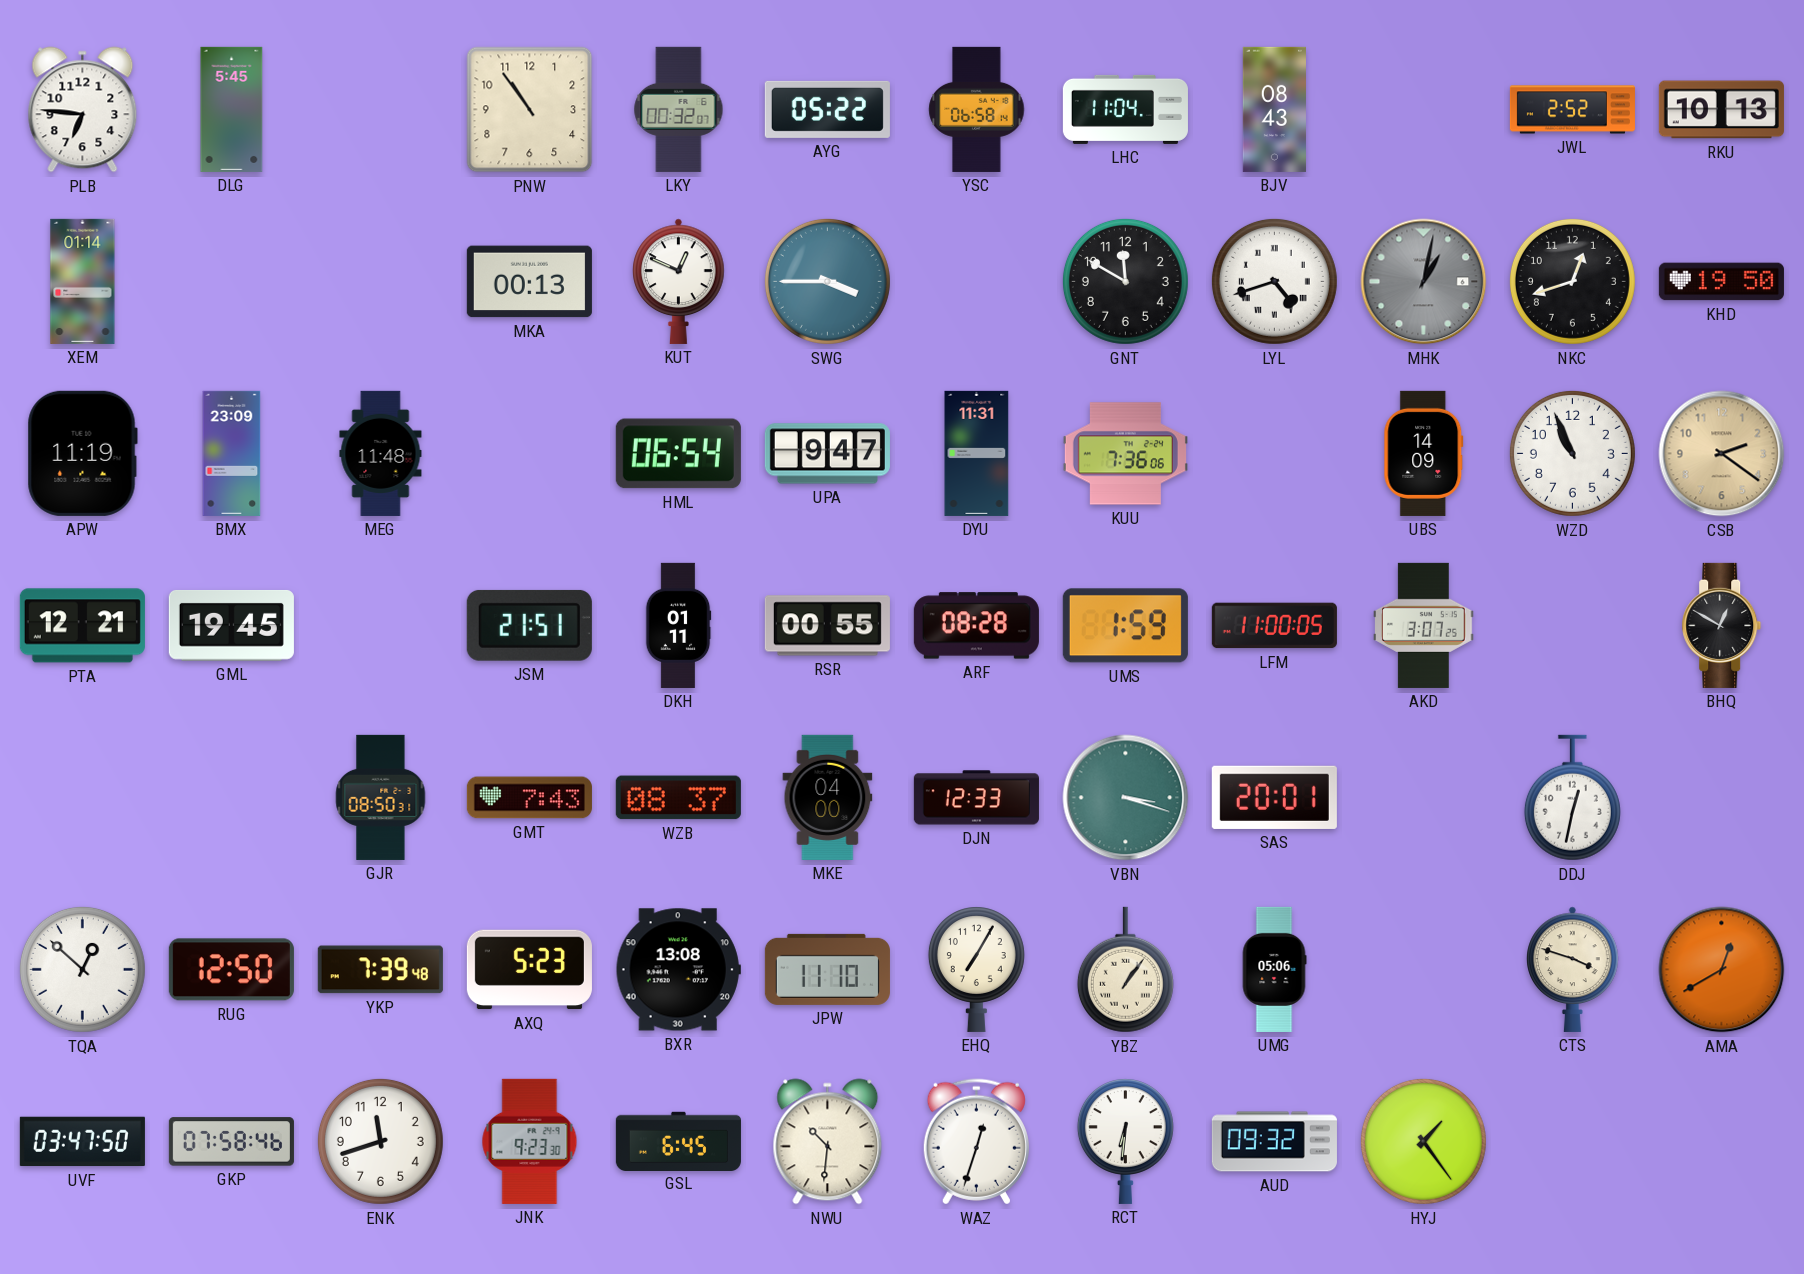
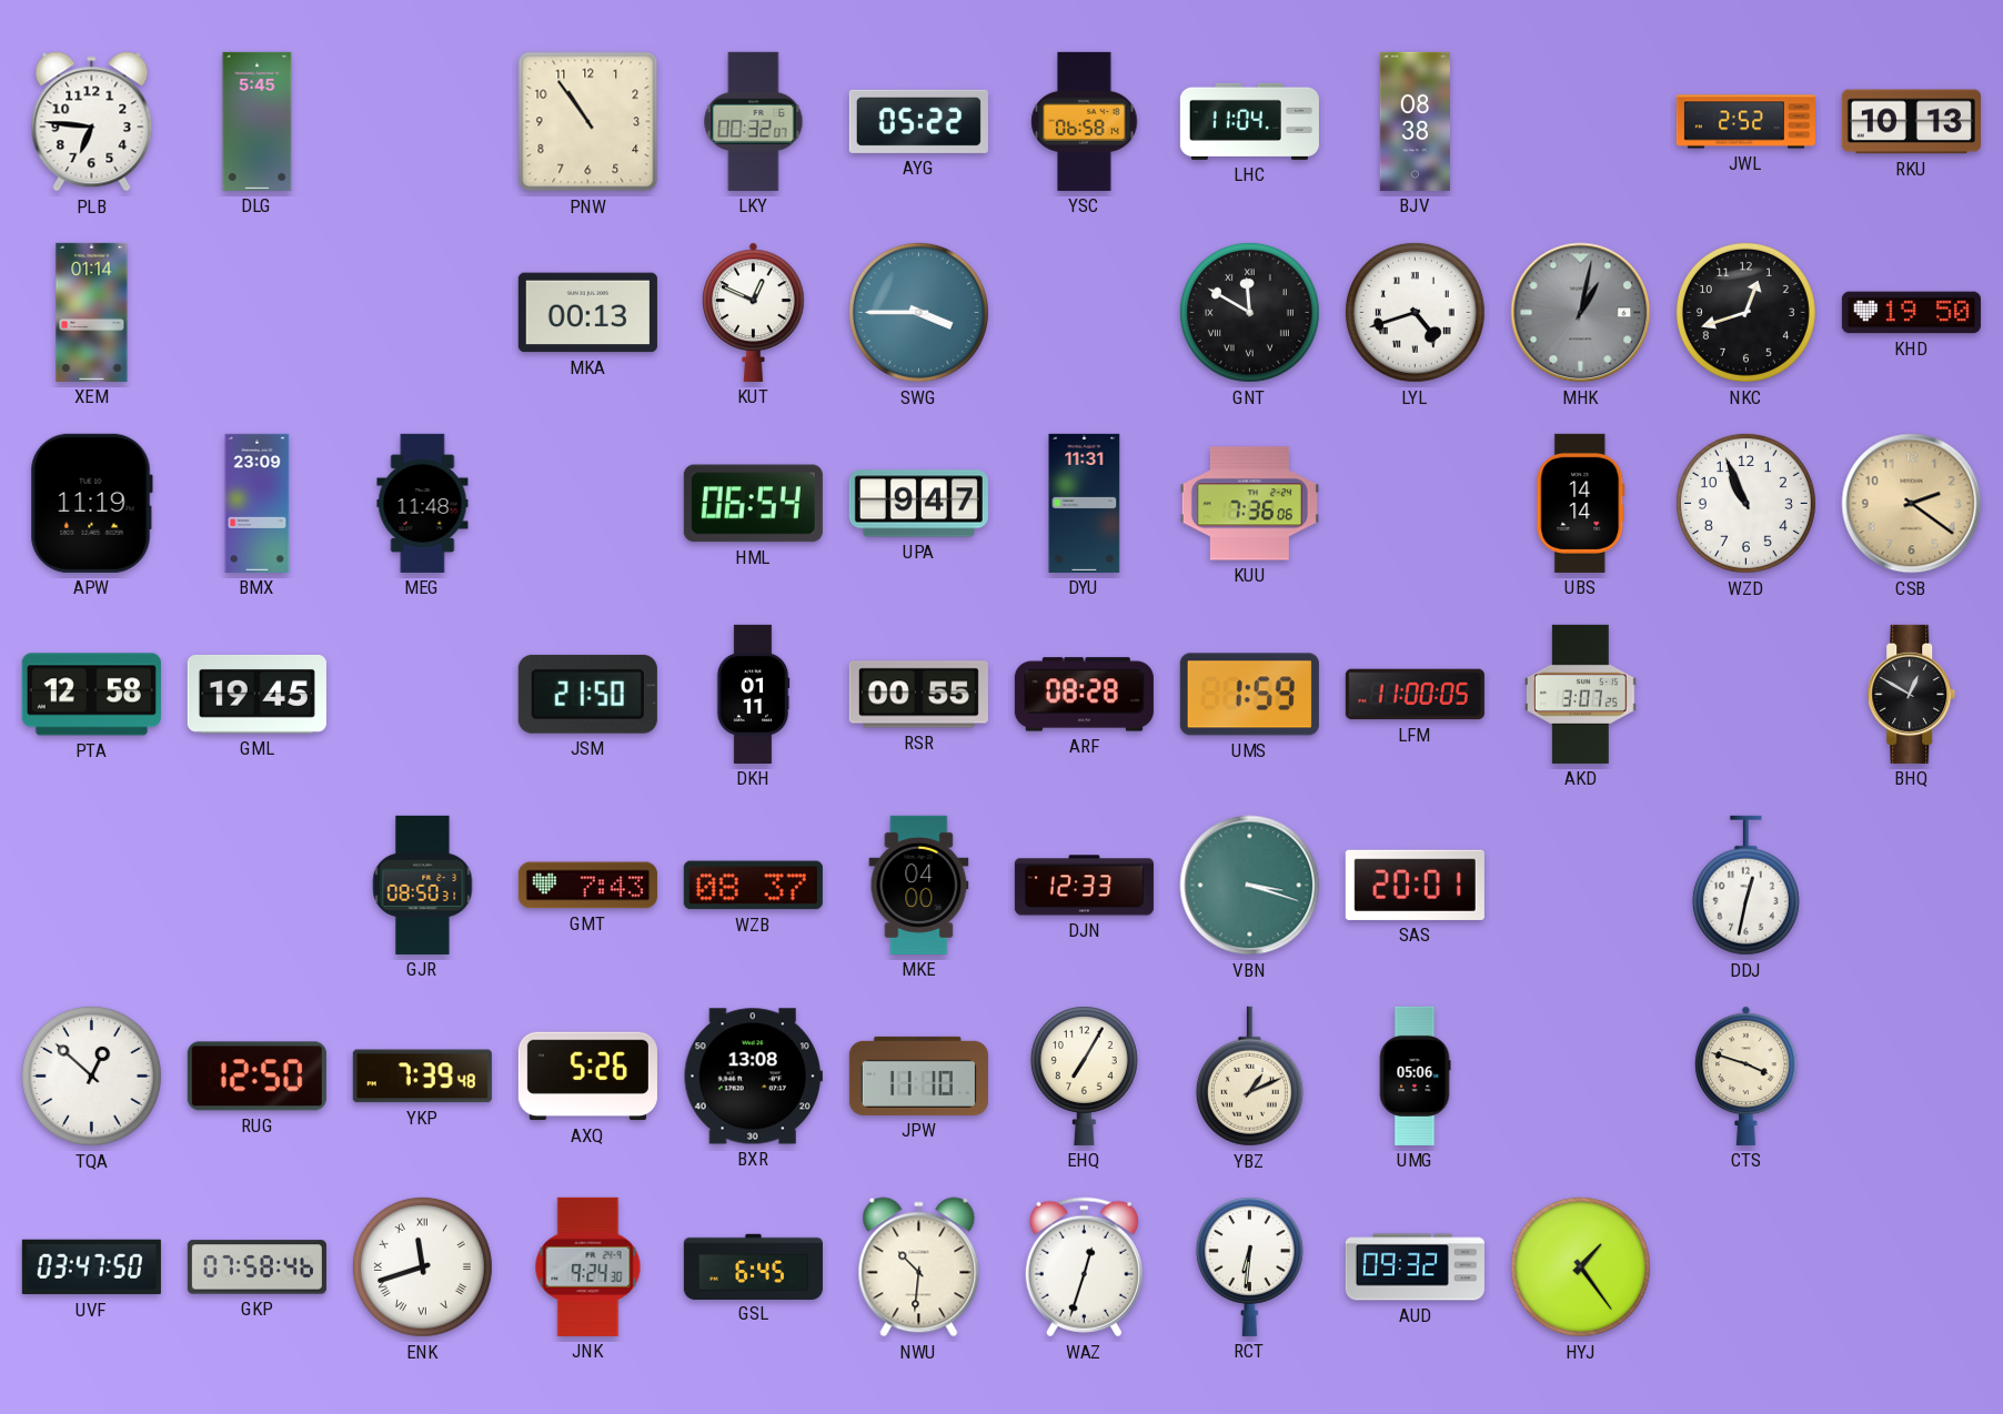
BJV: 08:43 -> 08:38
GNT numerals: Arabic -> Roman
UBS: 14:09 -> 14:14
PTA: 12:21 -> 12:58
JSM: 21:51 -> 21:50
AXQ: 5:23 -> 5:26
YBZ: 1:06 -> 1:11
AMA: 12:40 -> none
ENK numerals: Arabic -> Roman
JNK: 9:23 -> 9:24
